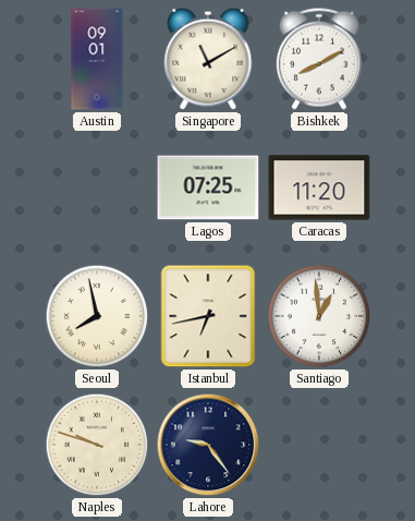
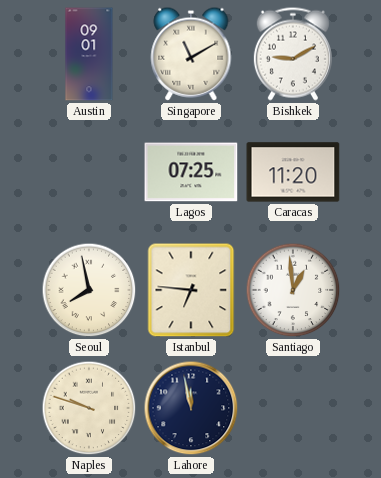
Bishkek: 8:10 -> 9:10
Istanbul: 6:43 -> 6:46
Lahore: 9:24 -> 11:58
